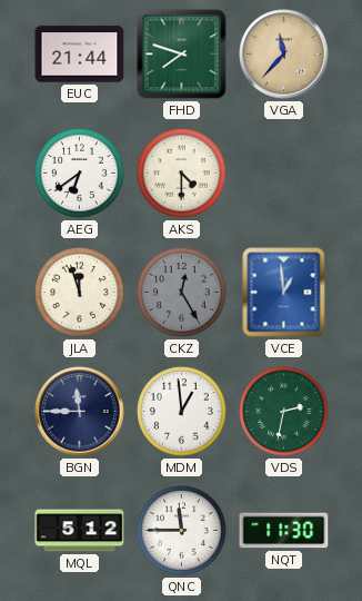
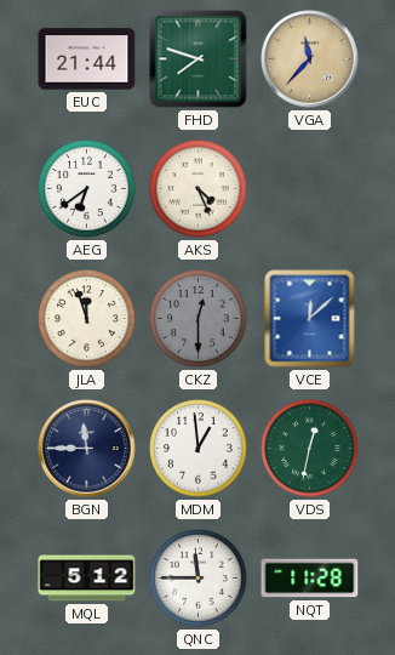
AKS: 4:30 -> 4:26
CKZ: 12:25 -> 12:30
VCE: 12:59 -> 12:08
VDS: 2:32 -> 12:32
NQT: 11:30 -> 11:28
